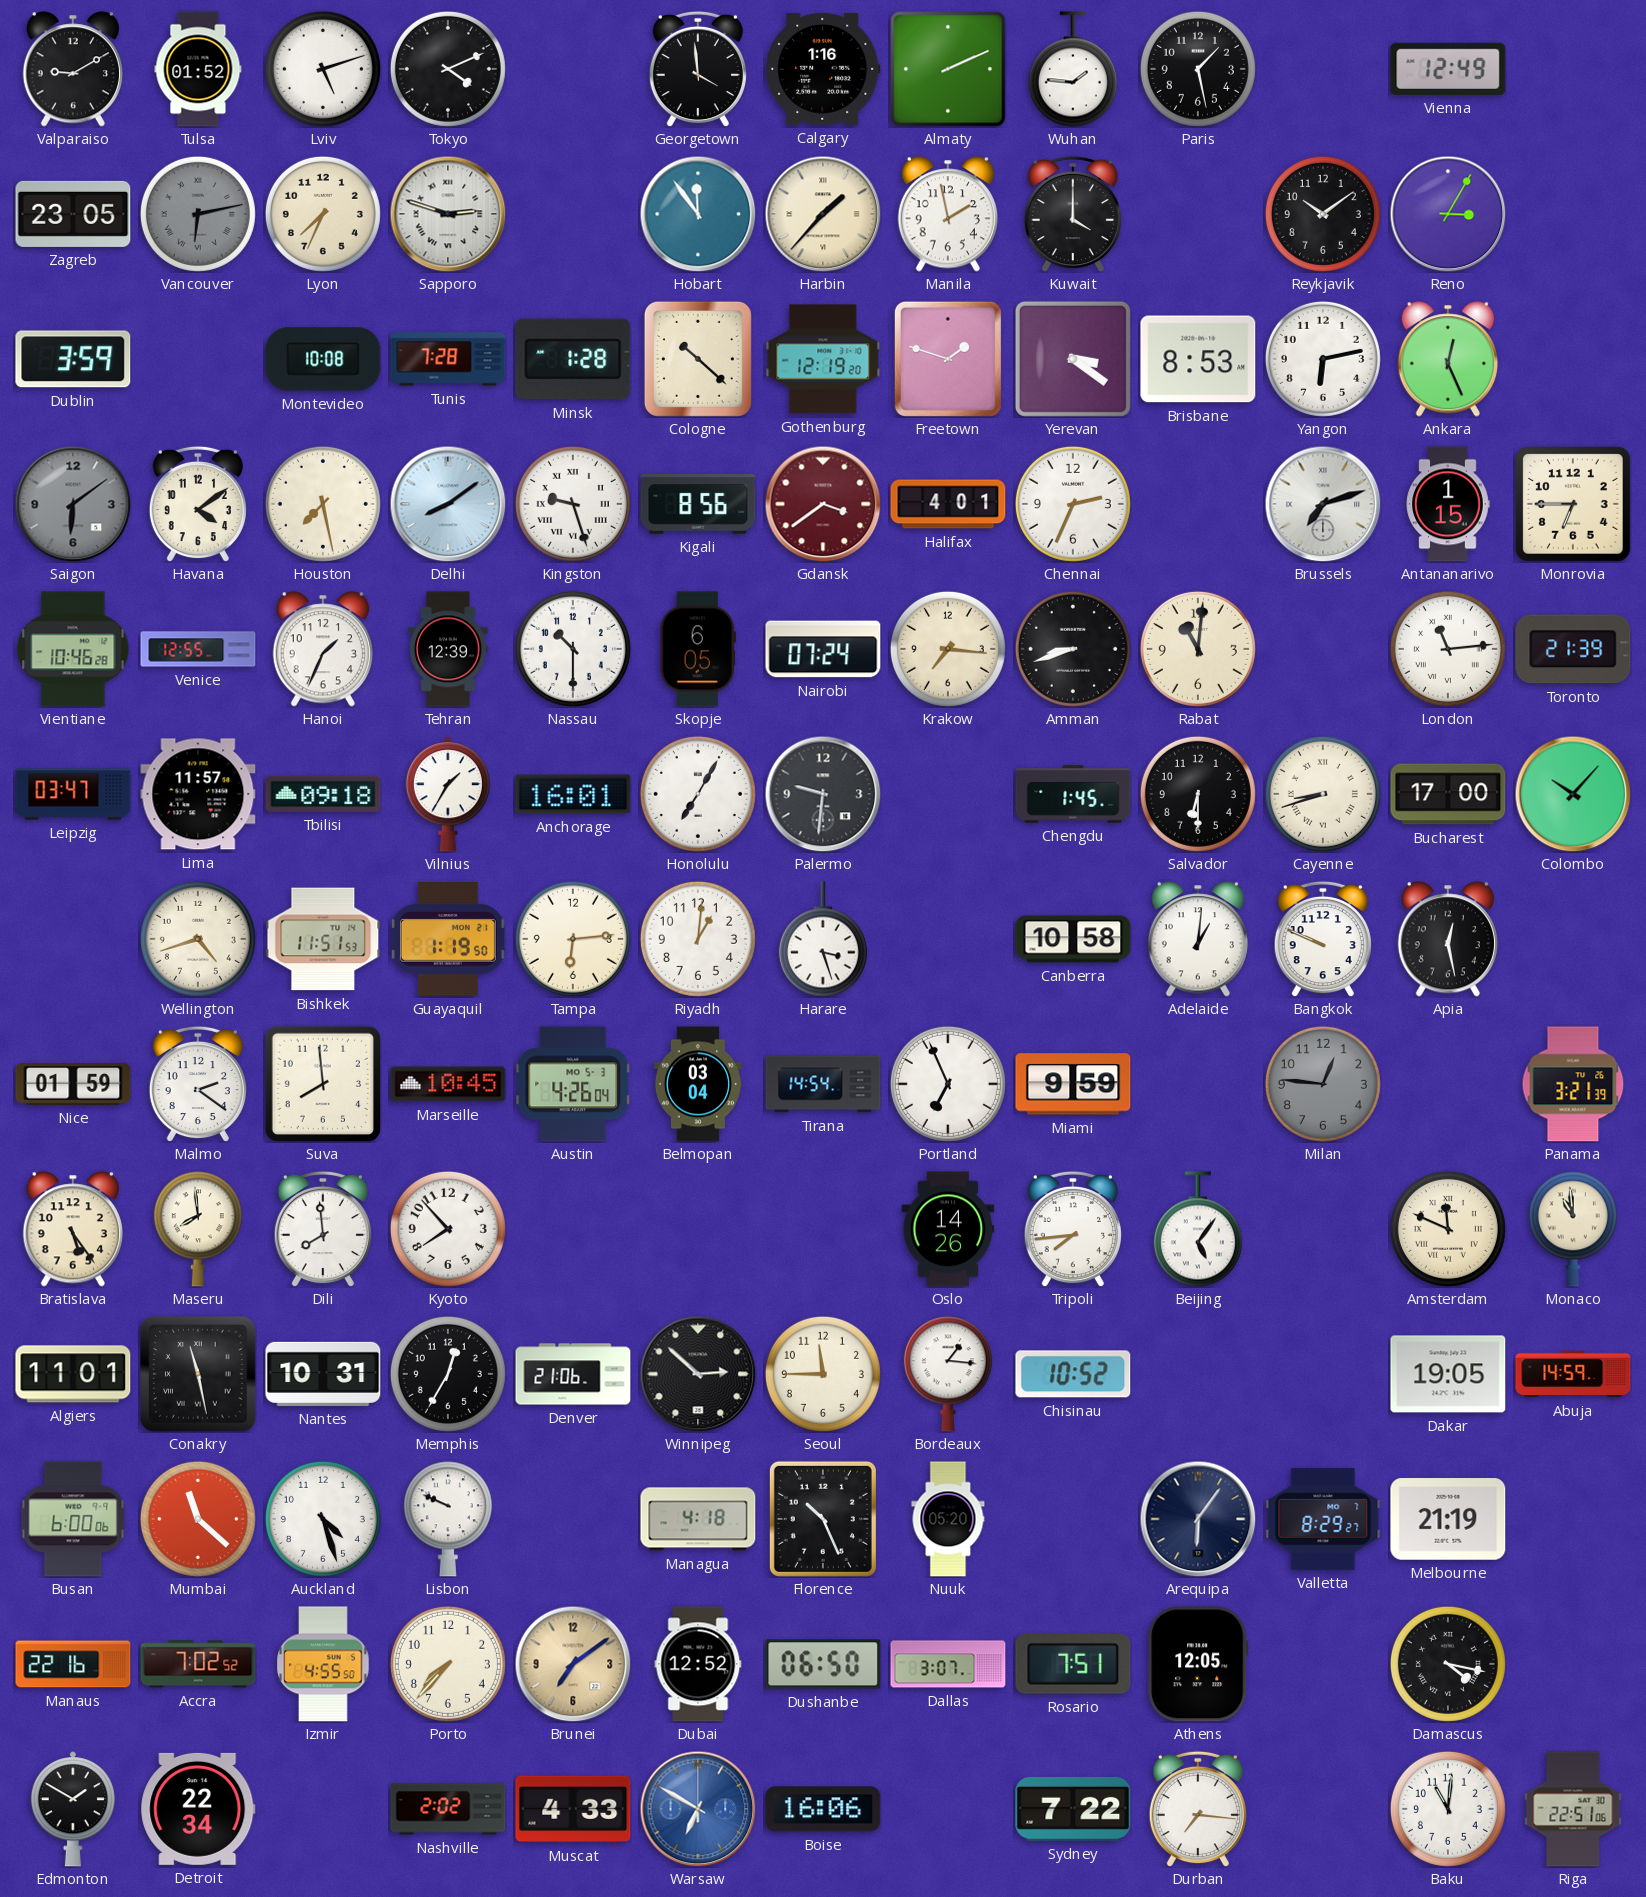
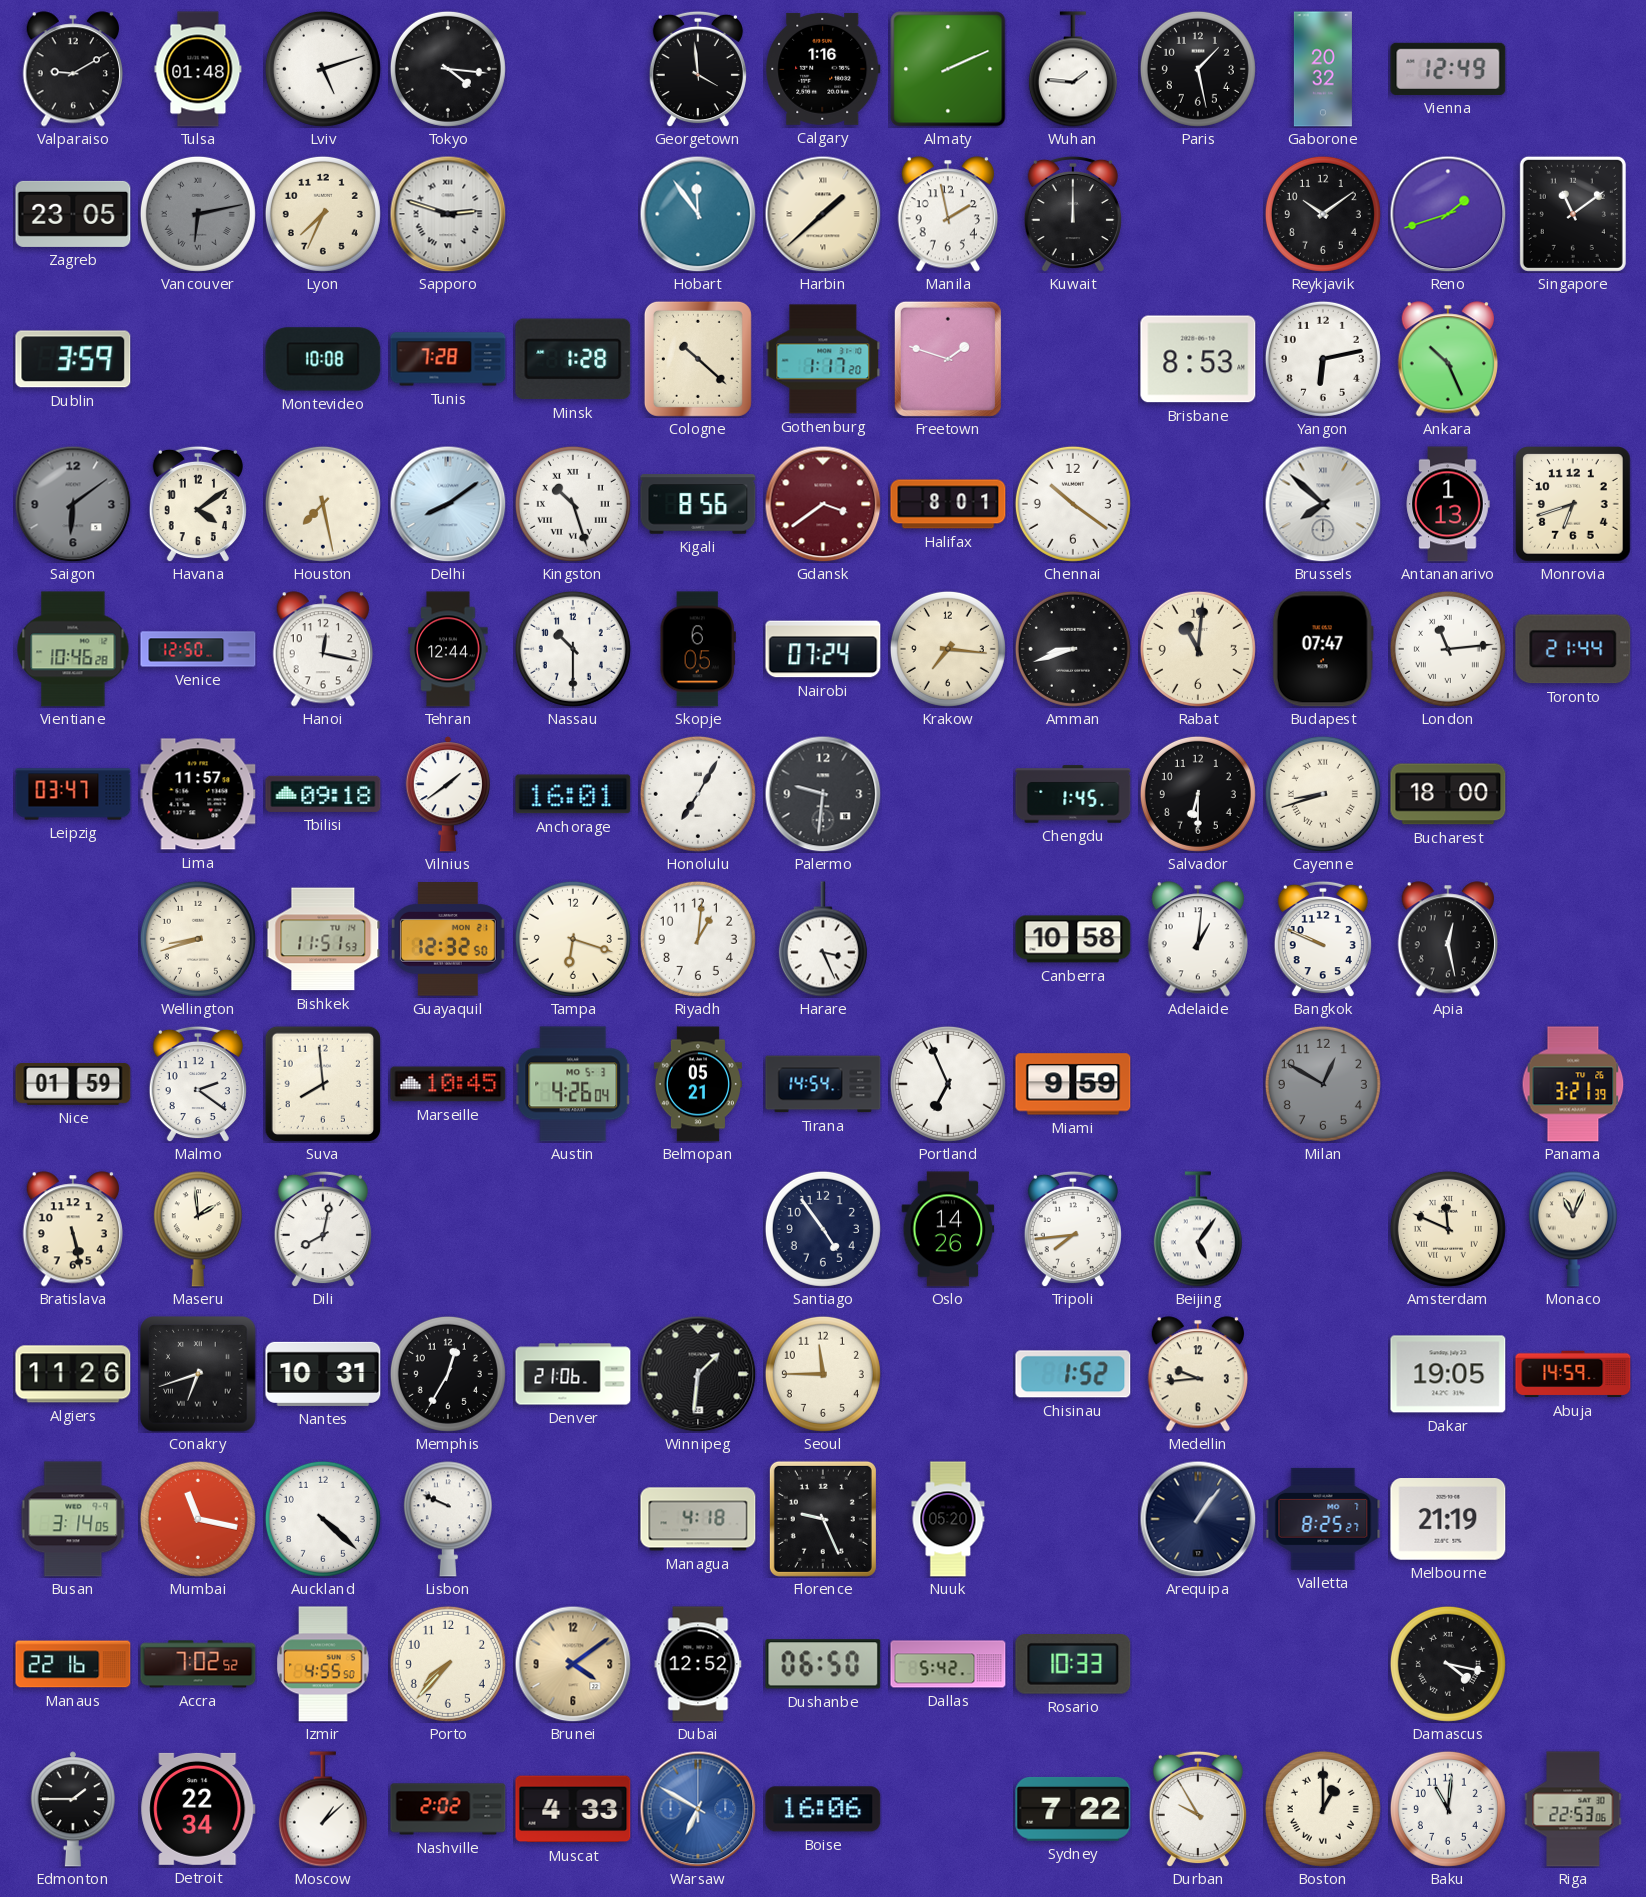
Tulsa: 01:52 -> 01:48
Tokyo: 4:11 -> 4:16
Gaborone: none -> 20:32
Harbin: 1:37 -> 1:38
Kuwait: 4:00 -> 12:00
Reno: 3:05 -> 1:42
Singapore: none -> 11:09
Gothenburg: 12:19 -> 1:17
Yerevan: 3:21 -> none
Ankara: 12:26 -> 10:26
Kingston: 9:27 -> 10:27
Halifax: 4:01 -> 8:01
Chennai: 2:34 -> 10:21
Brussels: 7:12 -> 7:52
Antananarivo: 1:15 -> 1:13
Monrovia: 6:45 -> 6:42
Venice: 12:55 -> 12:50
Hanoi: 1:34 -> 12:17
Tehran: 12:39 -> 12:44
Budapest: none -> 07:47
Toronto: 21:39 -> 21:44
Vilnius: 1:35 -> 1:39
Bucharest: 17:00 -> 18:00
Colombo: 10:07 -> none
Wellington: 4:42 -> 8:42
Guayaquil: 1:19 -> 12:32
Tampa: 6:14 -> 6:18
Harare: 3:27 -> 3:26
Belmopan: 03:04 -> 05:21
Milan: 12:46 -> 12:50
Bratislava: 5:24 -> 5:28
Maseru: 7:59 -> 1:59
Dili: 7:59 -> 8:02
Kyoto: 7:53 -> none
Santiago: none -> 4:54
Monaco: 10:59 -> 11:04
Algiers: 11:01 -> 11:26
Conakry: 11:28 -> 6:42
Winnipeg: 2:52 -> 1:31
Bordeaux: 1:16 -> none
Chisinau: 10:52 -> 1:52
Medellin: none -> 9:44
Busan: 6:00 -> 3:14
Mumbai: 11:22 -> 11:17
Auckland: 4:27 -> 4:22
Florence: 10:26 -> 9:26
Arequipa: 6:06 -> 1:06
Valletta: 8:29 -> 8:25
Brunei: 7:09 -> 4:09
Dallas: 3:07 -> 5:42
Rosario: 7:51 -> 10:33
Athens: 12:05 -> none
Edmonton: 1:50 -> 1:45
Moscow: none -> 1:08
Durban: 7:16 -> 9:55
Boston: none -> 1:00
Riga: 22:51 -> 22:53
